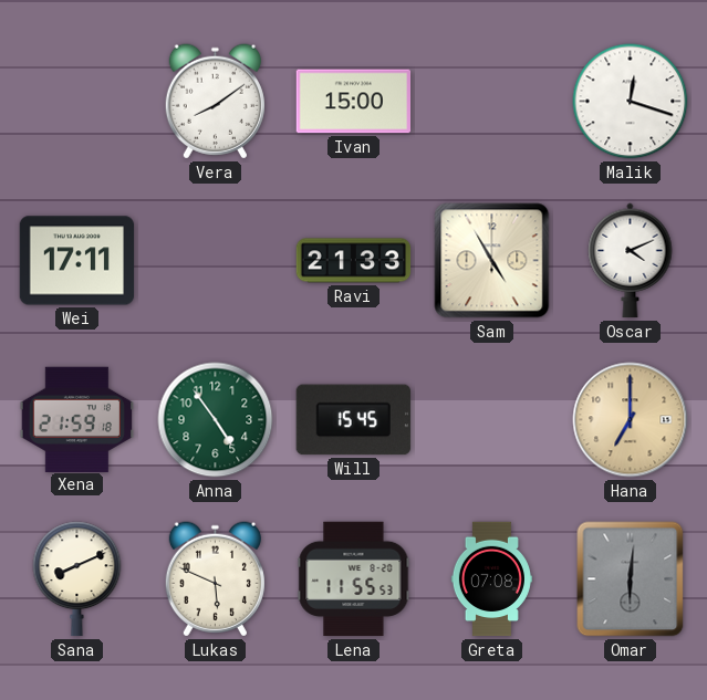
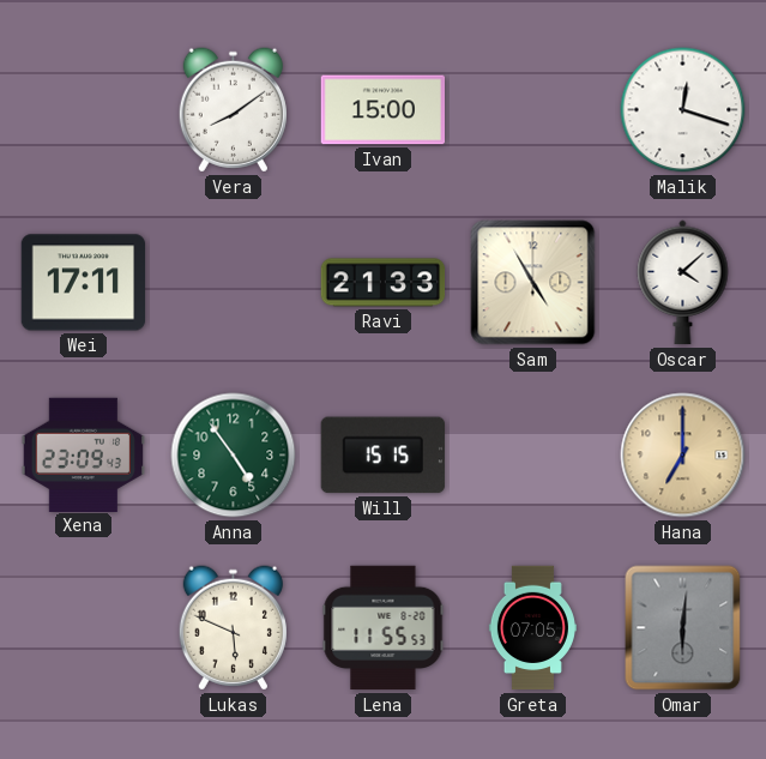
Oscar: 4:11 -> 4:08
Xena: 21:59 -> 23:09
Will: 15:45 -> 15:15
Sana: 8:11 -> none
Greta: 07:08 -> 07:05
